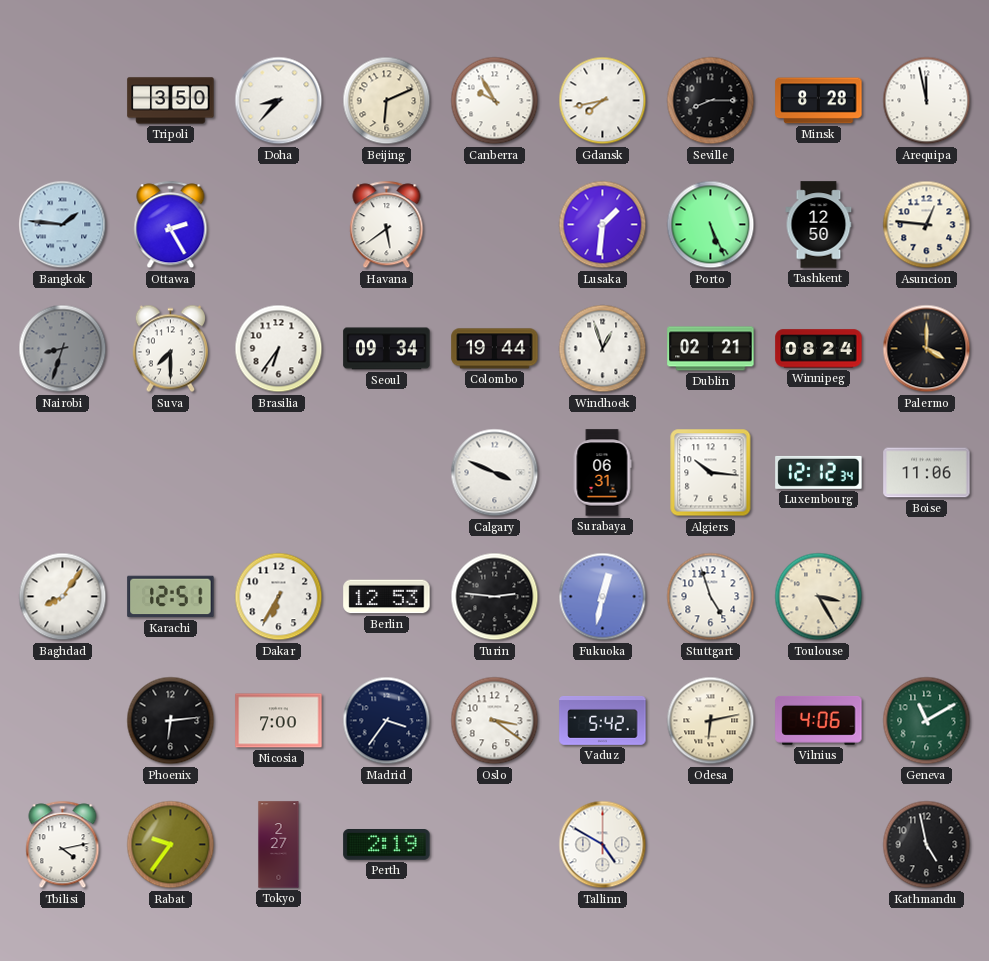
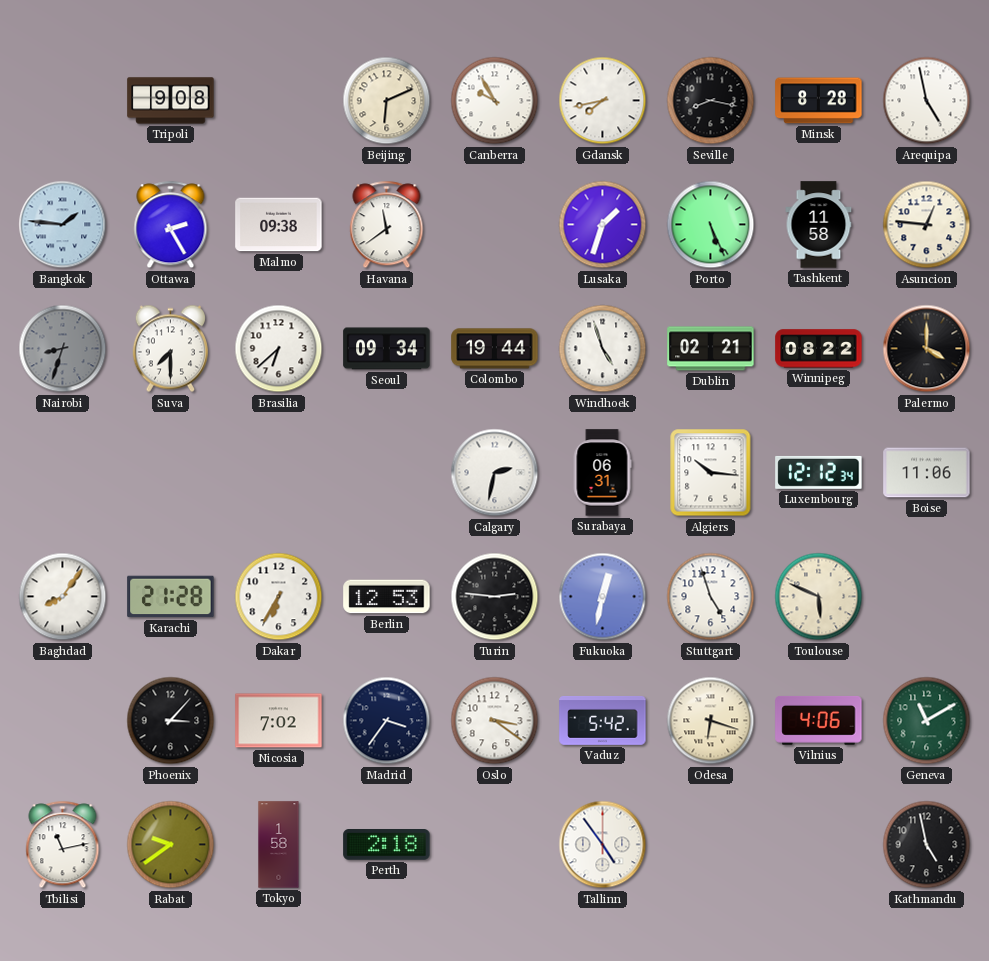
Tripoli: 3:50 -> 9:08
Doha: 8:37 -> none
Seville: 8:15 -> 8:17
Arequipa: 11:58 -> 4:58
Malmo: none -> 09:38
Havana: 5:39 -> 11:39
Lusaka: 1:31 -> 1:33
Tashkent: 12:50 -> 11:58
Brasilia: 6:36 -> 6:38
Windhoek: 12:57 -> 4:57
Winnipeg: 08:24 -> 08:22
Calgary: 3:49 -> 2:32
Karachi: 12:51 -> 21:28
Toulouse: 3:25 -> 5:49
Phoenix: 6:14 -> 3:07
Nicosia: 7:00 -> 7:02
Odesa: 6:13 -> 6:18
Tbilisi: 4:13 -> 11:13
Rabat: 9:36 -> 9:39
Tokyo: 2:27 -> 1:58
Perth: 2:19 -> 2:18
Tallinn: 4:50 -> 4:54
